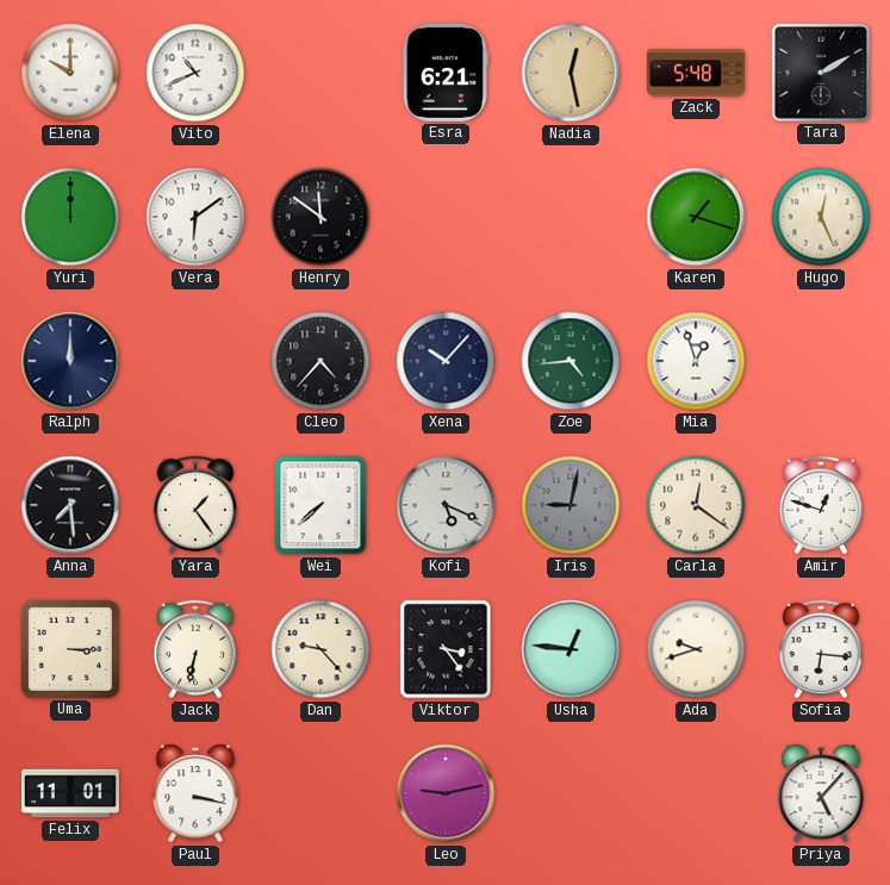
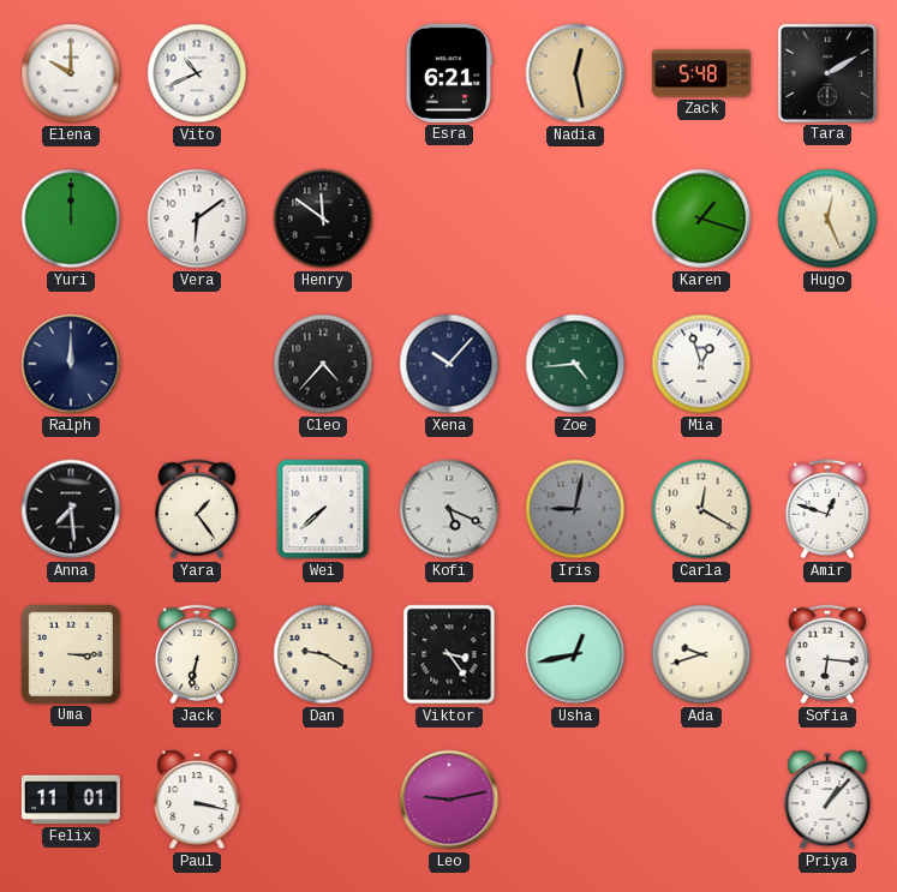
Carla: 12:21 -> 12:20
Dan: 9:23 -> 9:20
Usha: 12:46 -> 12:43
Priya: 5:07 -> 1:07
